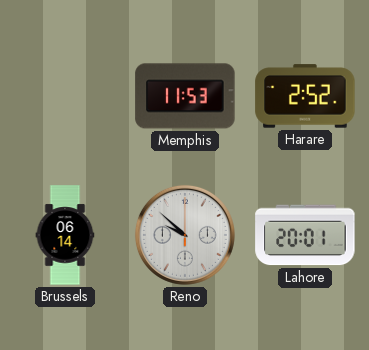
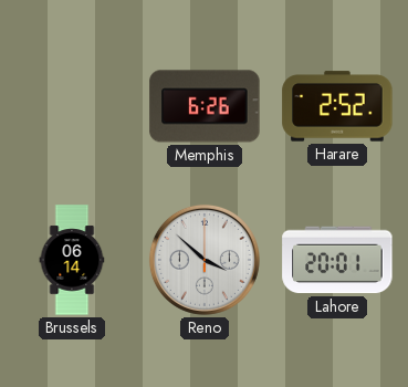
Memphis: 11:53 -> 6:26
Reno: 9:52 -> 3:52
